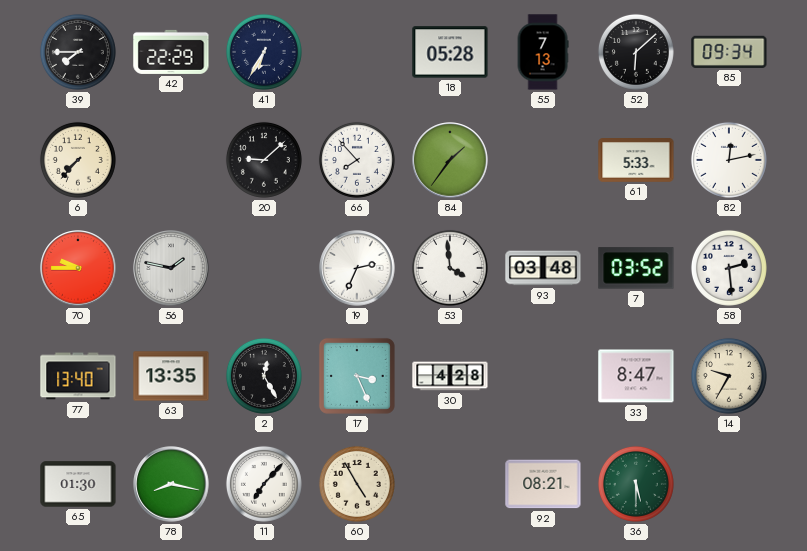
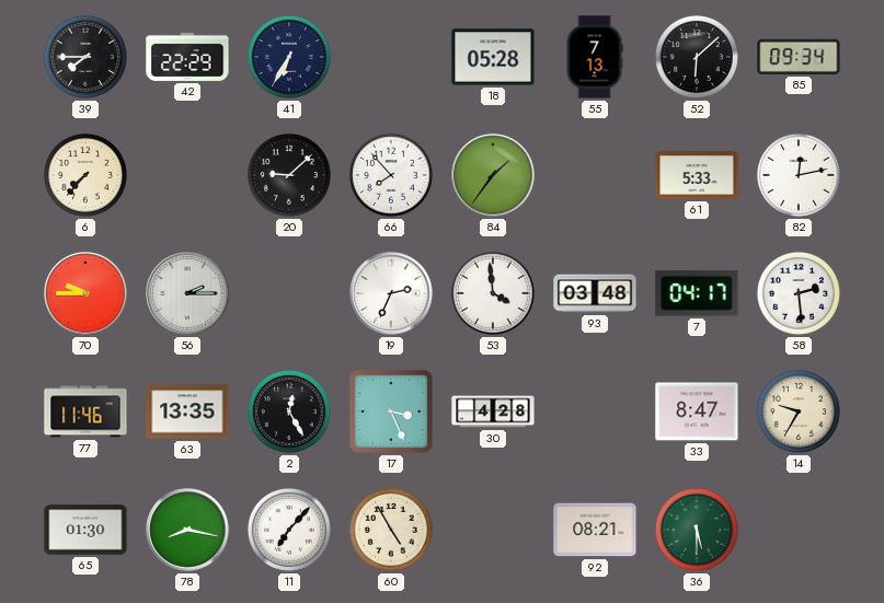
56: 1:47 -> 2:15
7: 03:52 -> 04:17
77: 13:40 -> 11:46
